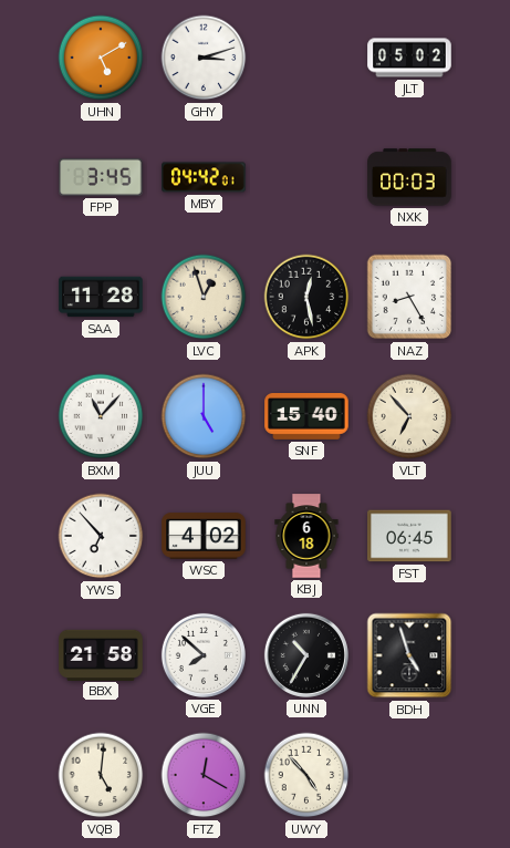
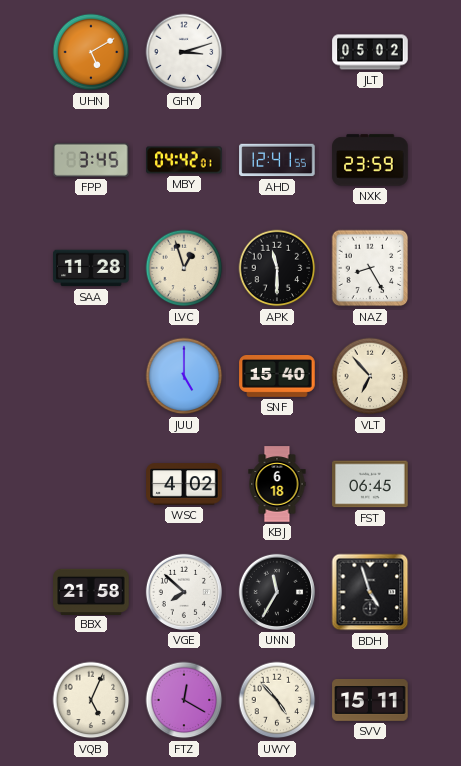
AHD: none -> 12:41
NXK: 00:03 -> 23:59
APK: 12:28 -> 11:30
BXM: 11:07 -> none
YWS: 6:53 -> none
UNN: 10:35 -> 11:35
VQB: 5:01 -> 5:04
SVV: none -> 15:11
